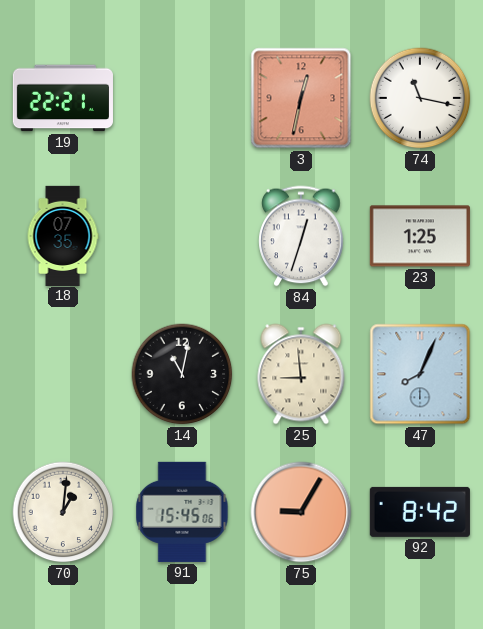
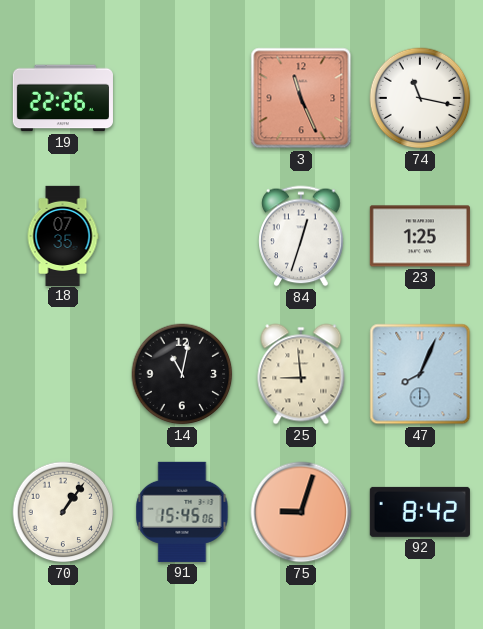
19: 22:21 -> 22:26
3: 12:32 -> 11:26
70: 1:01 -> 1:06
75: 9:05 -> 9:03
